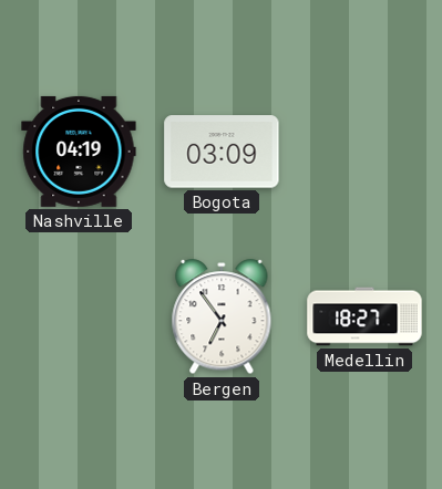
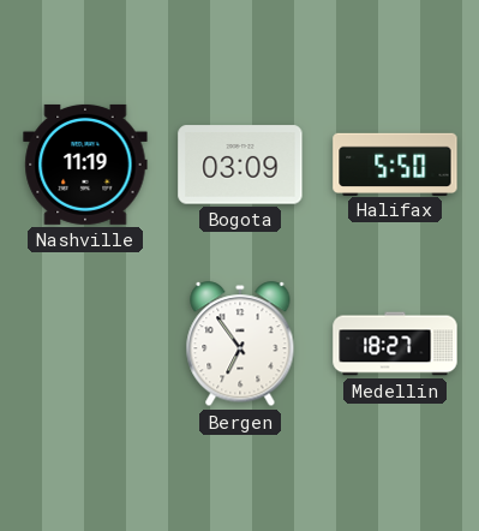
Nashville: 04:19 -> 11:19
Halifax: none -> 5:50
